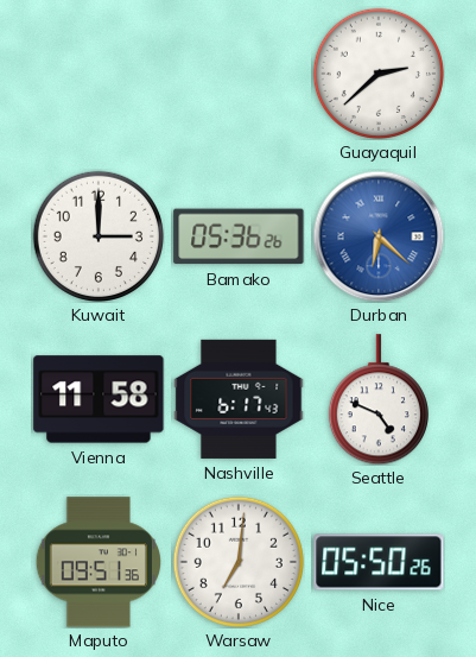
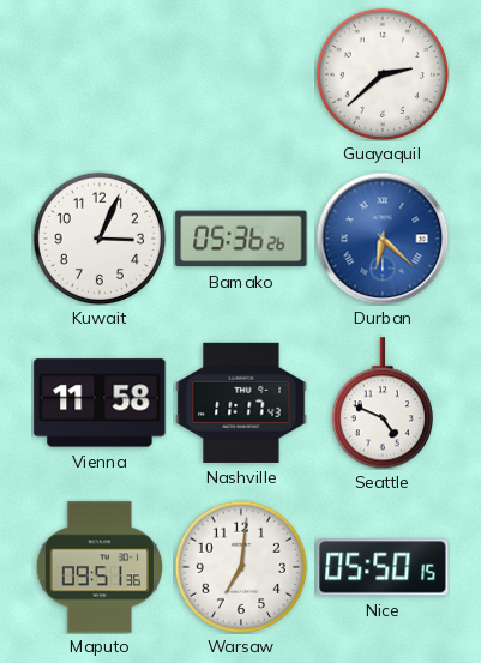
Kuwait: 3:00 -> 3:04
Nashville: 6:17 -> 11:17
Nice: 05:50:26 -> 05:50:15
